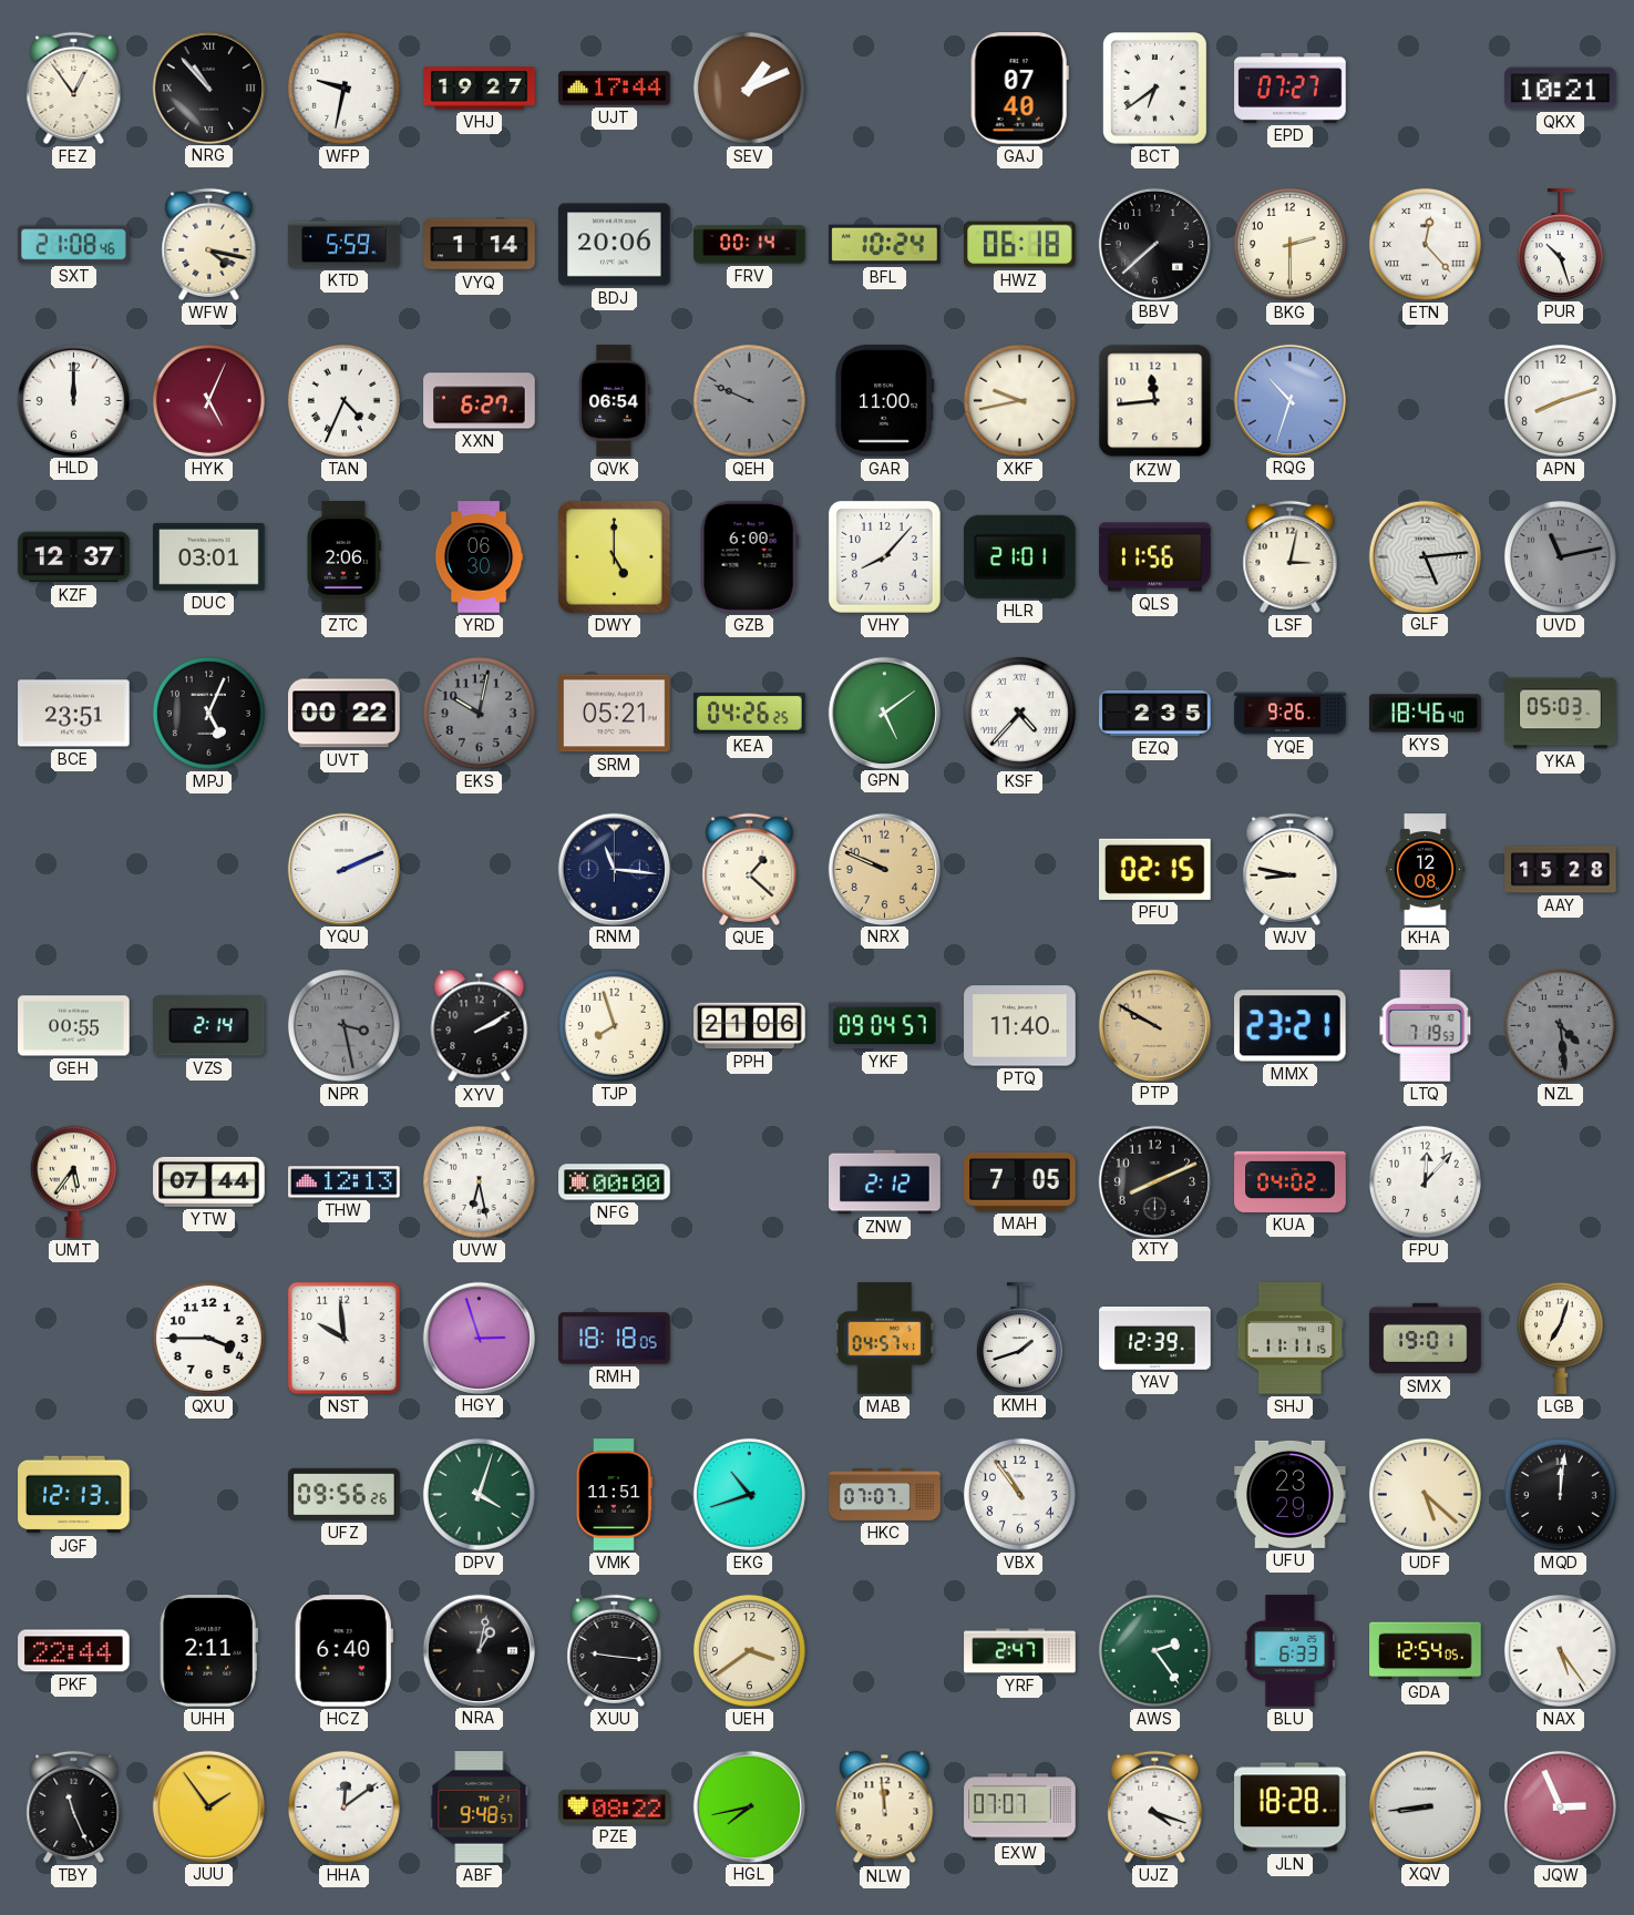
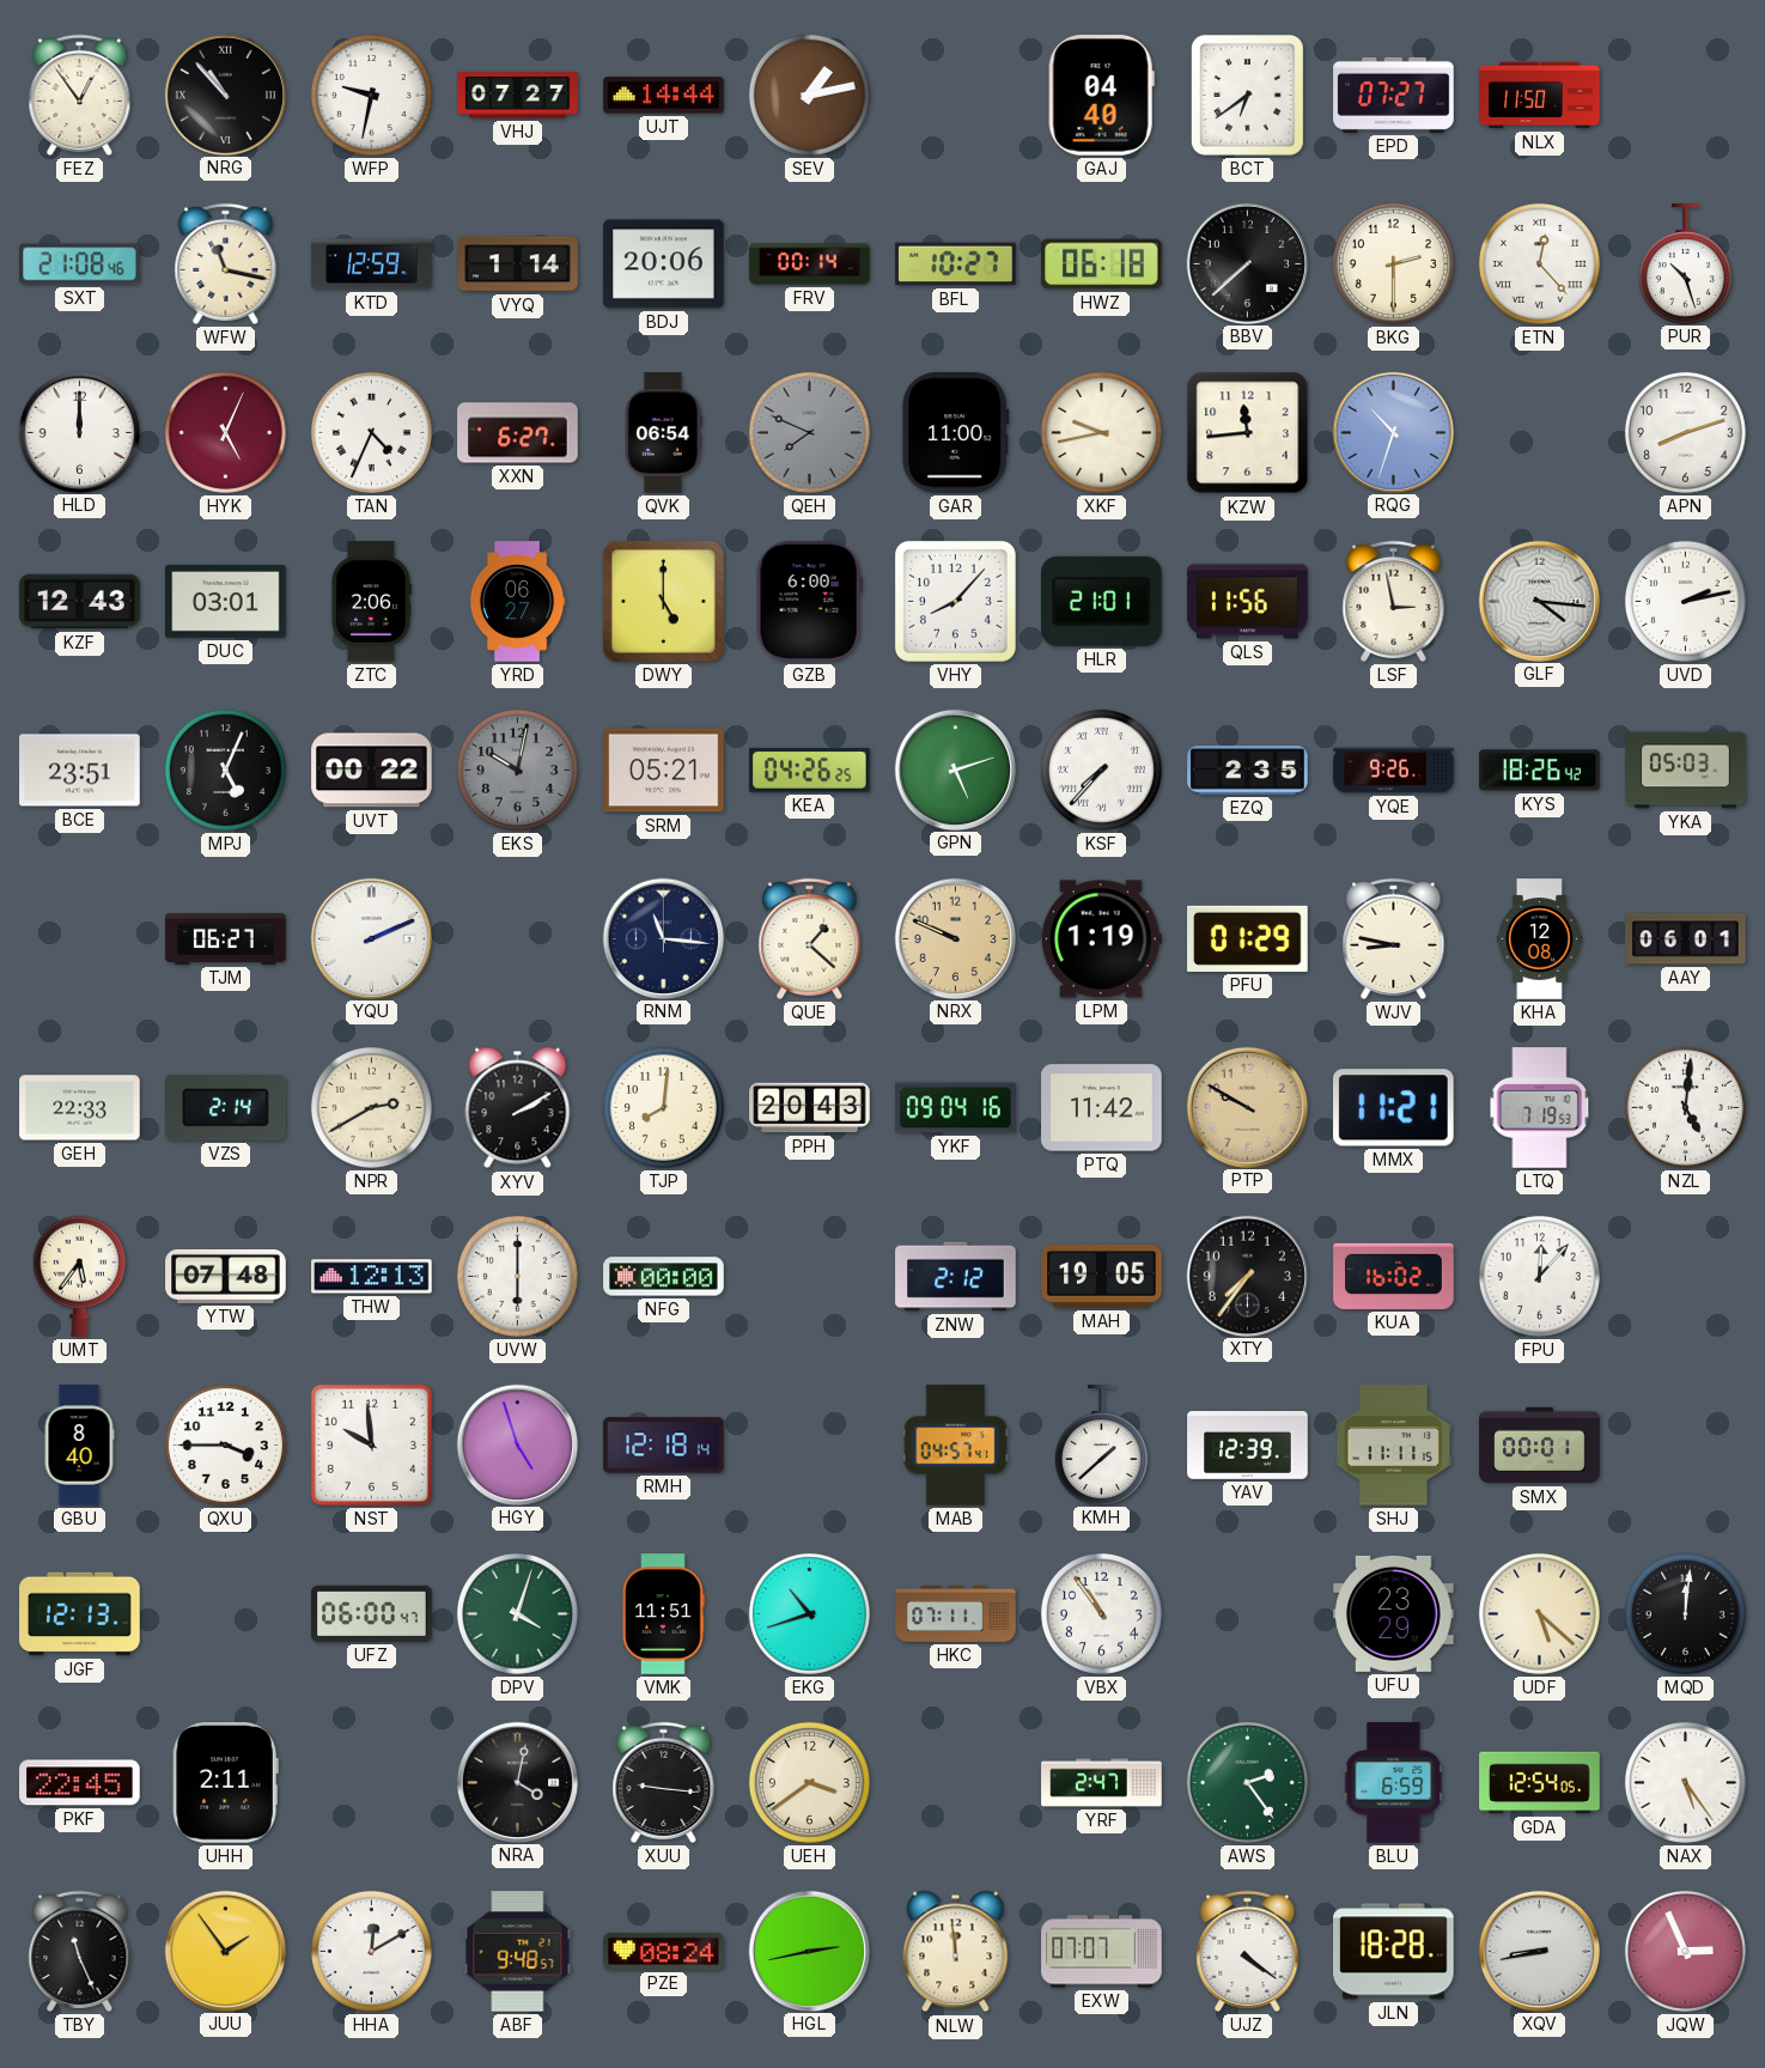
VHJ: 19:27 -> 07:27
UJT: 17:44 -> 14:44
SEV: 1:11 -> 1:13
GAJ: 07:40 -> 04:40
NLX: none -> 11:50
QKX: 10:21 -> none
WFW: 4:17 -> 11:17
KTD: 5:59 -> 12:59
BFL: 10:24 -> 10:27
QEH: 9:49 -> 7:49
KZF: 12:37 -> 12:43
YRD: 06:30 -> 06:27
LSF: 3:02 -> 2:58
GLF: 5:14 -> 4:16
UVD: 11:13 -> 2:13
UVD dial: grey -> white
GPN: 5:09 -> 5:12
KSF: 4:37 -> 7:37
KYS: 18:46 -> 18:26
TJM: none -> 06:27
LPM: none -> 1:19
PFU: 02:15 -> 01:29
AAY: 15:28 -> 06:01
GEH: 00:55 -> 22:33
NPR: 3:28 -> 2:40
NPR dial: grey -> cream
TJP: 7:57 -> 8:01
PPH: 21:06 -> 20:43
YKF: 09:04:57 -> 09:04:16
PTQ: 11:40 -> 11:42
MMX: 23:21 -> 11:21
NZL: 4:29 -> 5:01
NZL dial: grey -> white
YTW: 07:44 -> 07:48
UVW: 6:28 -> 6:00
MAH: 7:05 -> 19:05
XTY: 8:11 -> 7:36
KUA: 04:02 -> 16:02
GBU: none -> 8:40
HGY: 2:57 -> 4:57
RMH: 18:18 -> 12:18
KMH: 1:42 -> 1:38
SMX: 19:01 -> 00:01
LGB: 7:03 -> none
UFZ: 09:56 -> 06:00
HKC: 07:07 -> 07:11
PKF: 22:44 -> 22:45
HCZ: 6:40 -> none
NRA: 1:02 -> 4:02
BLU: 6:33 -> 6:59
HHA: 12:09 -> 12:10
PZE: 08:22 -> 08:24
HGL: 7:43 -> 2:43
UJZ: 4:18 -> 4:21
XQV: 8:44 -> 8:43
